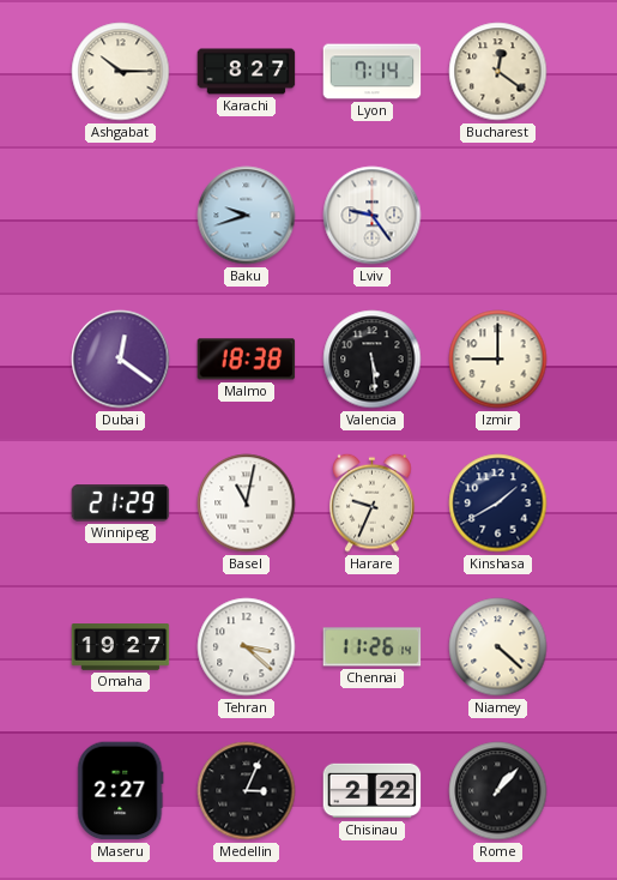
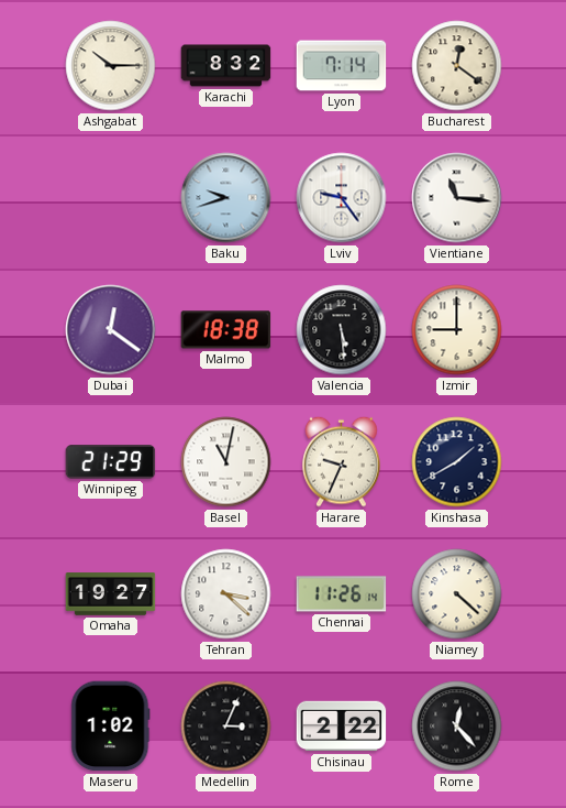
Karachi: 8:27 -> 8:32
Vientiane: none -> 11:16
Maseru: 2:27 -> 1:02
Rome: 1:07 -> 12:23
